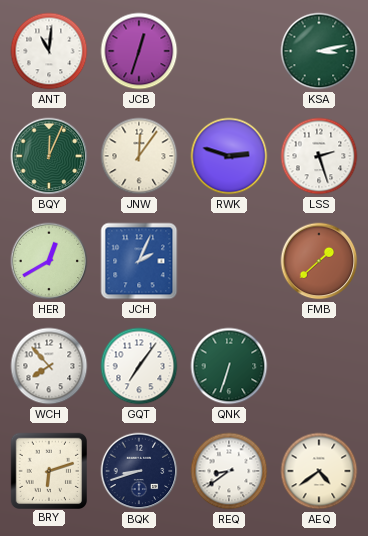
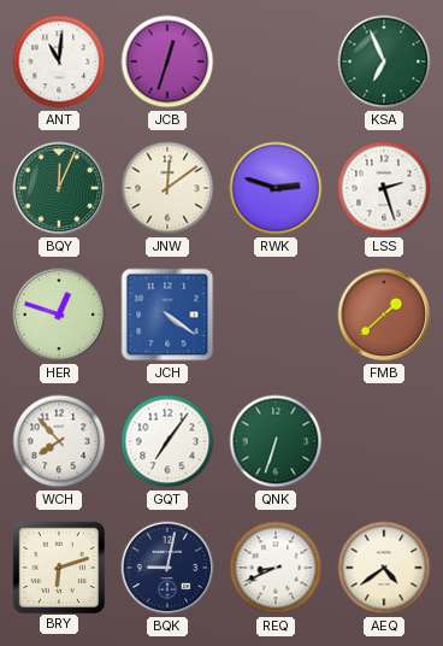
KSA: 3:13 -> 6:56
JNW: 12:06 -> 12:09
HER: 12:40 -> 12:48
JCH: 2:04 -> 4:21
BQK: 8:42 -> 9:02
REQ: 8:39 -> 8:41
